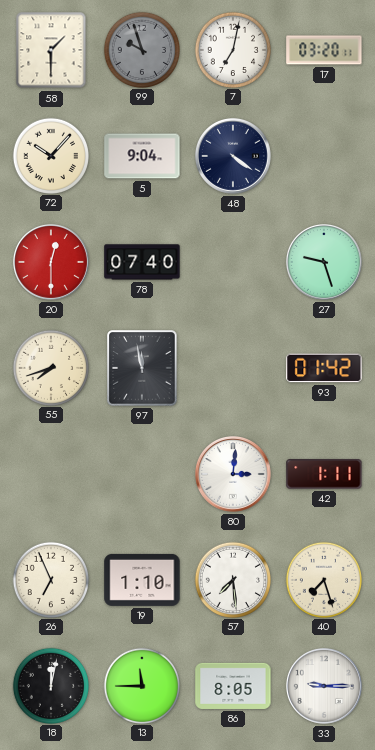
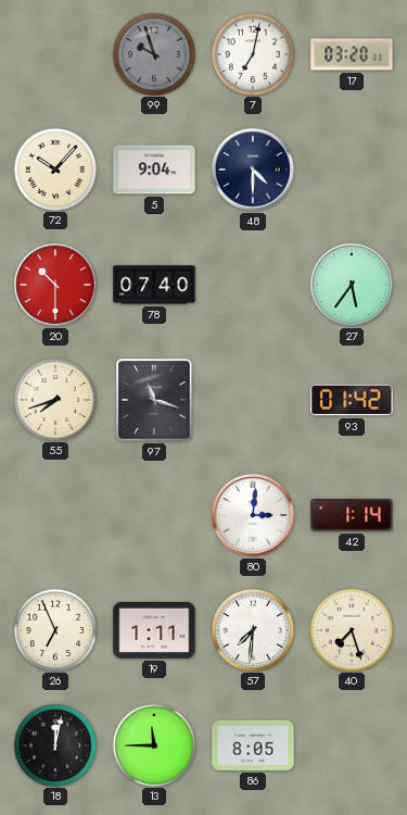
58: 1:30 -> none
48: 4:21 -> 4:30
20: 12:30 -> 10:30
27: 9:27 -> 5:36
97: 11:58 -> 11:18
42: 1:11 -> 1:14
19: 1:10 -> 1:11
57: 7:29 -> 7:31
33: 9:15 -> none
